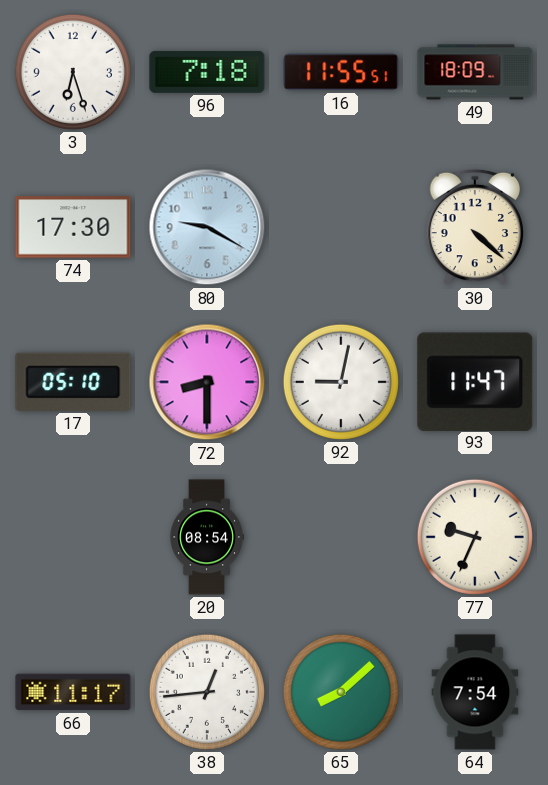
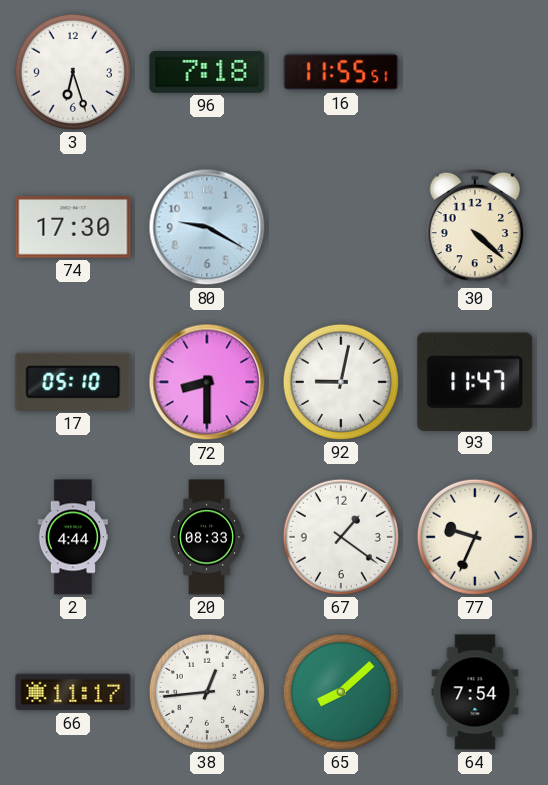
49: 18:09 -> none
2: none -> 4:44
20: 08:54 -> 08:33
67: none -> 1:21
